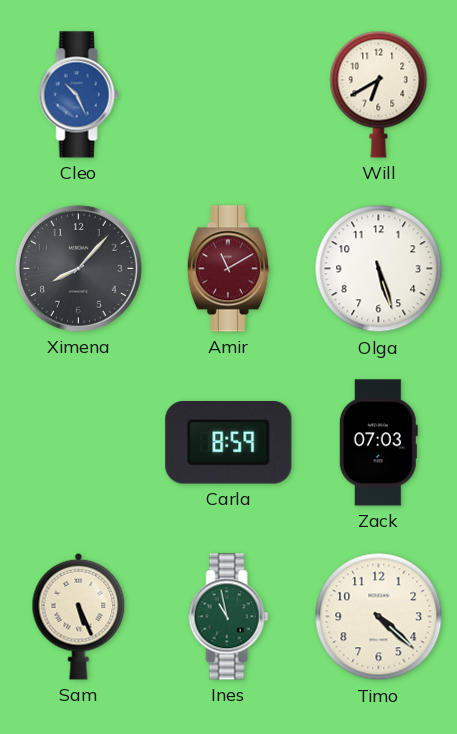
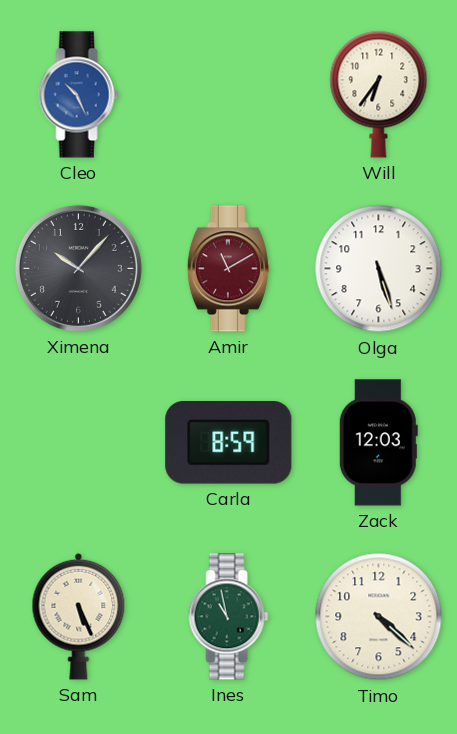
Will: 6:40 -> 6:36
Ximena: 8:07 -> 10:07
Zack: 07:03 -> 12:03
